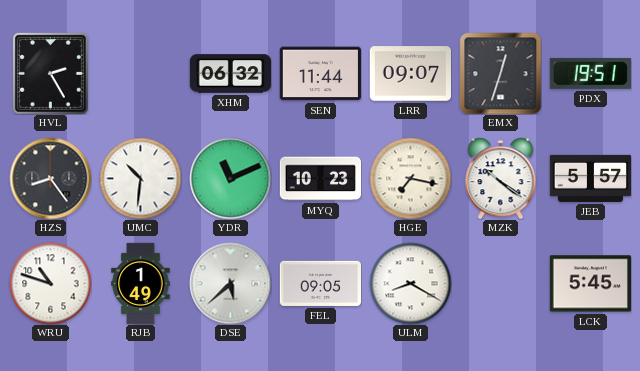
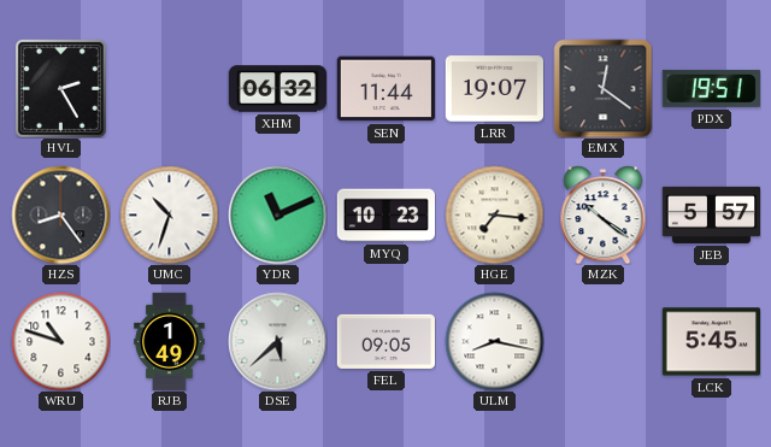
LRR: 09:07 -> 19:07
EMX: 12:33 -> 12:21
UMC: 10:31 -> 10:33
HGE: 7:17 -> 7:16
ULM: 8:20 -> 8:17
